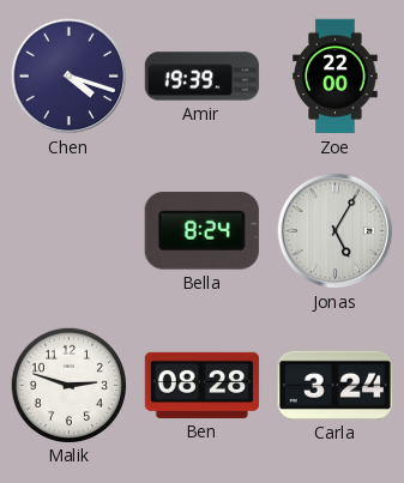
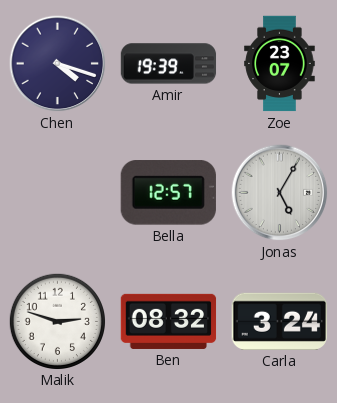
Zoe: 22:00 -> 23:07
Bella: 8:24 -> 12:57
Ben: 08:28 -> 08:32
